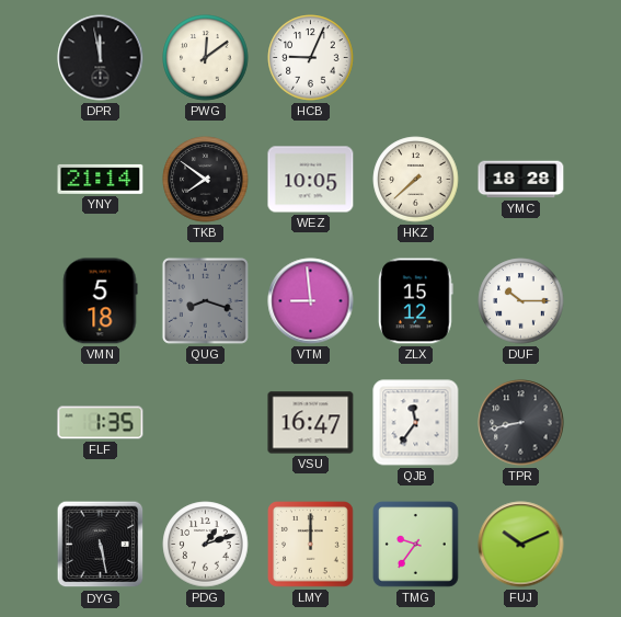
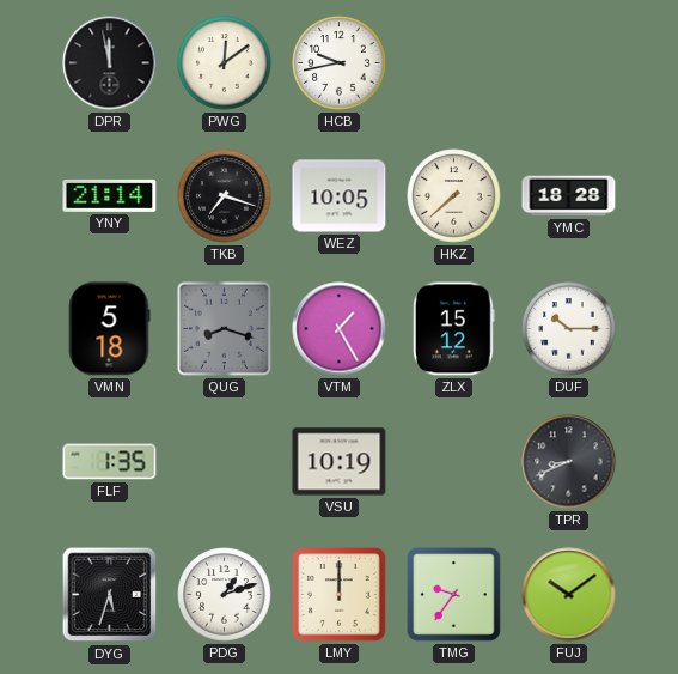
HCB: 9:04 -> 9:43
TKB: 7:51 -> 7:18
VTM: 8:59 -> 1:25
VSU: 16:47 -> 10:19
QJB: 11:36 -> none
TPR: 8:43 -> 8:41
DYG: 5:28 -> 5:33
FUJ: 10:11 -> 10:09
